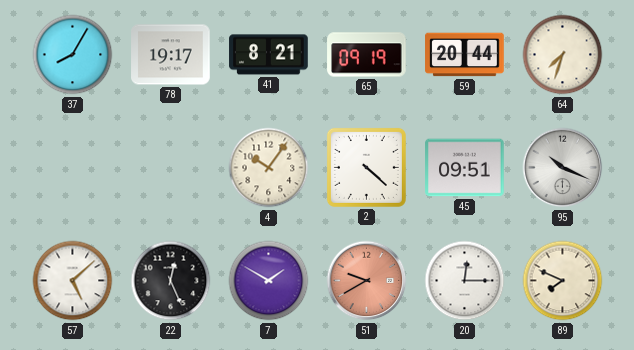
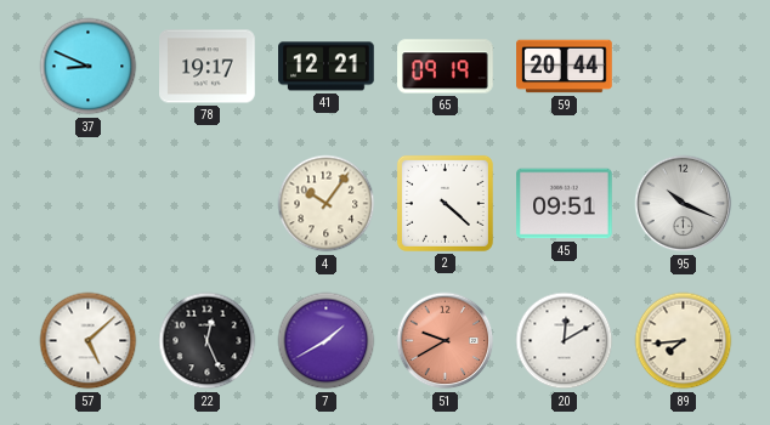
37: 8:05 -> 8:49
41: 8:21 -> 12:21
64: 7:33 -> none
7: 1:50 -> 1:40
20: 12:15 -> 12:10
89: 7:49 -> 7:44
